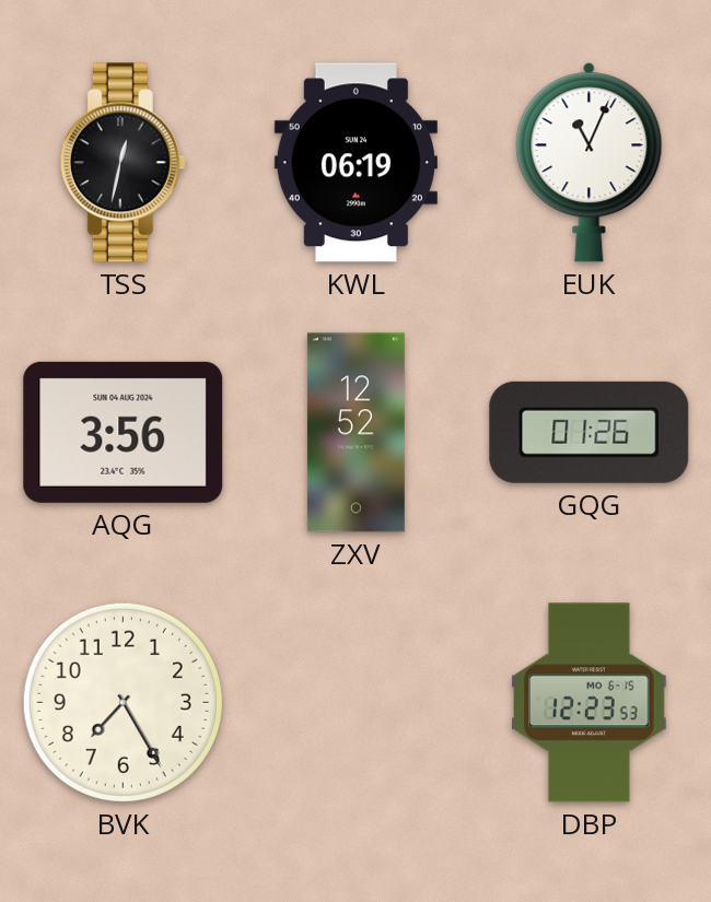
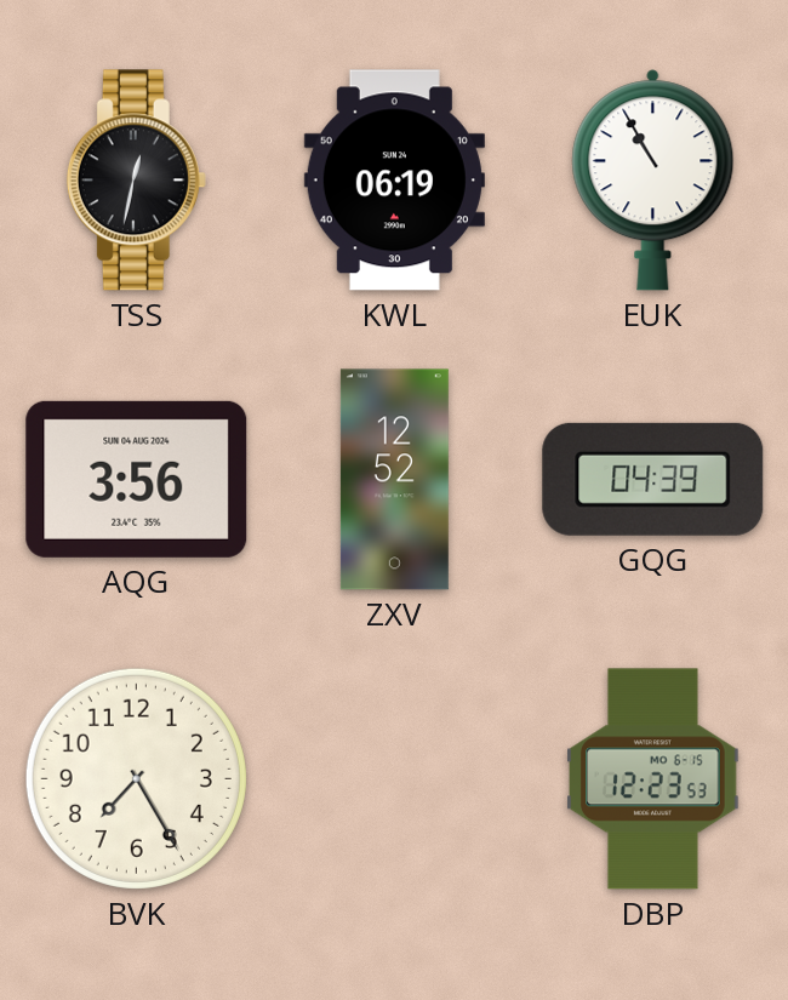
EUK: 11:04 -> 10:55
GQG: 01:26 -> 04:39
